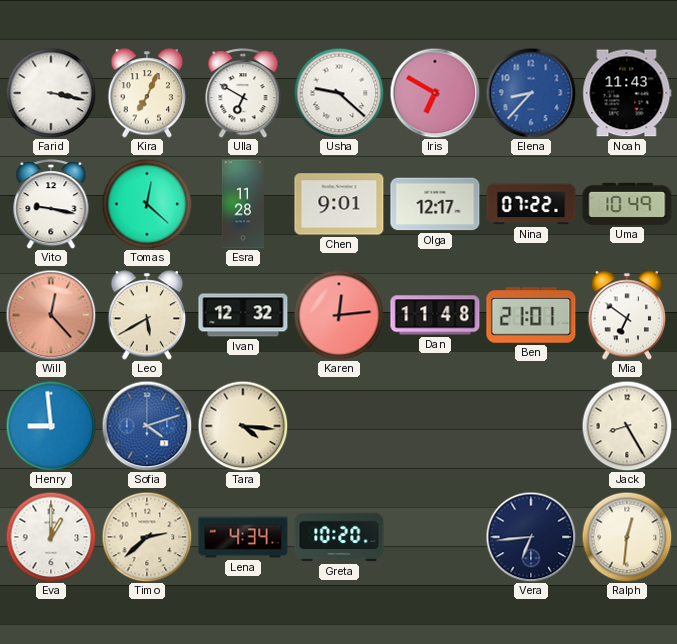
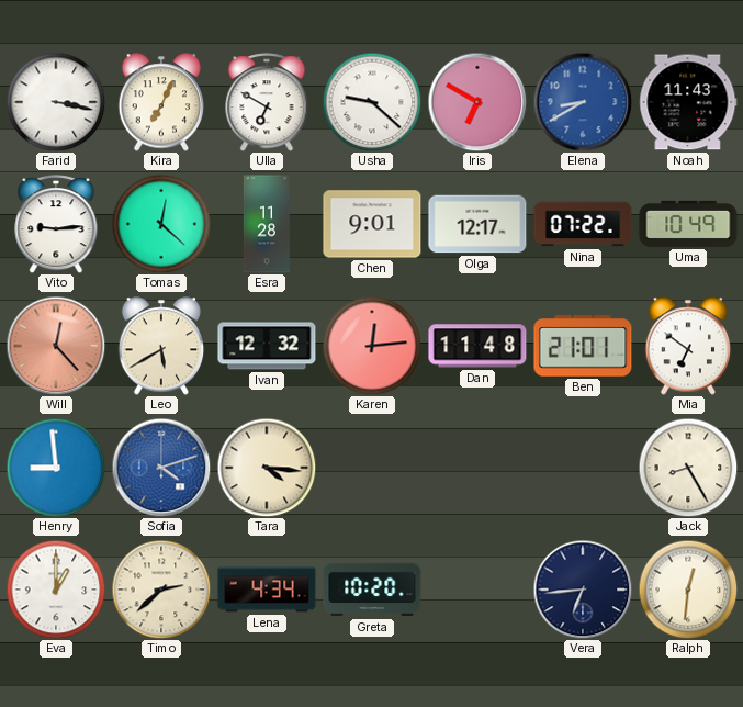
Elena: 8:37 -> 8:40
Vito: 9:17 -> 9:14
